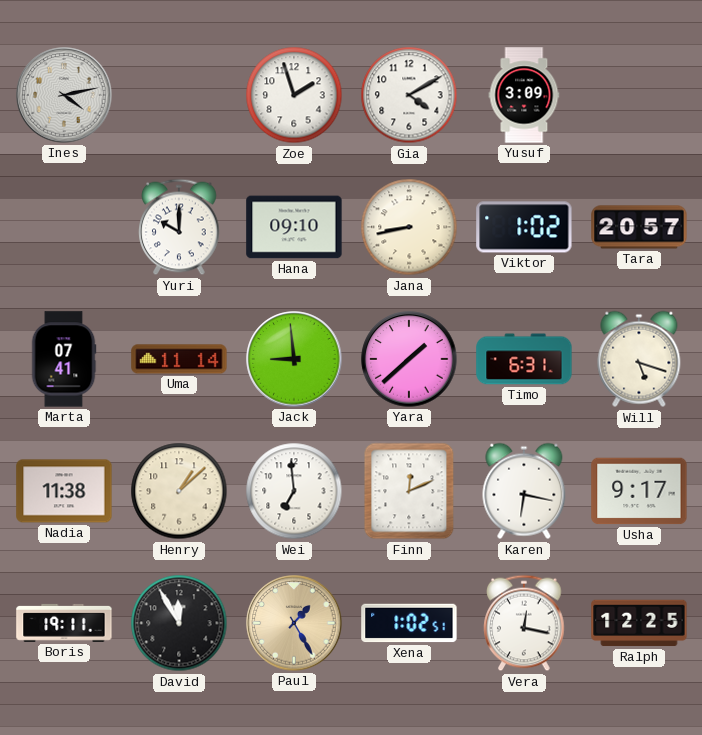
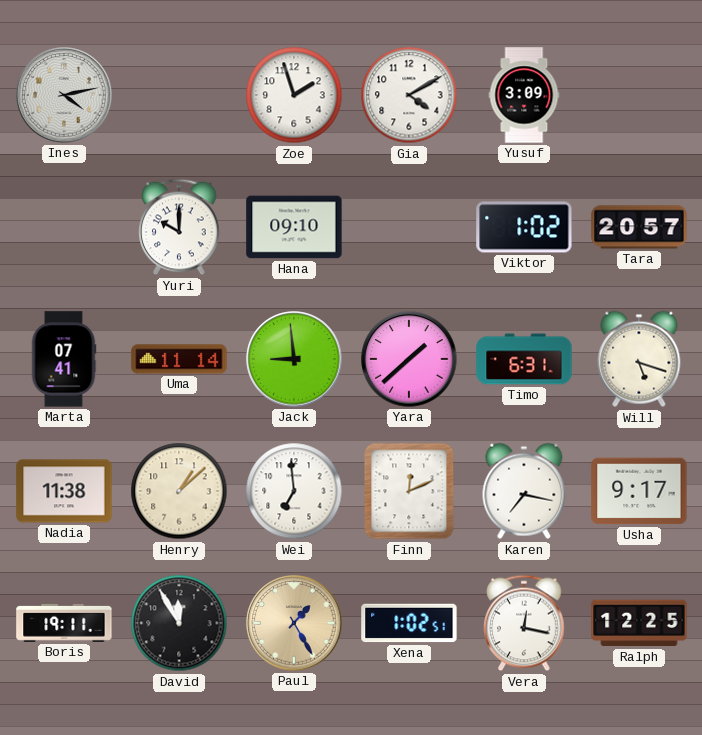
Jana: 8:43 -> none
Karen: 6:17 -> 7:17
